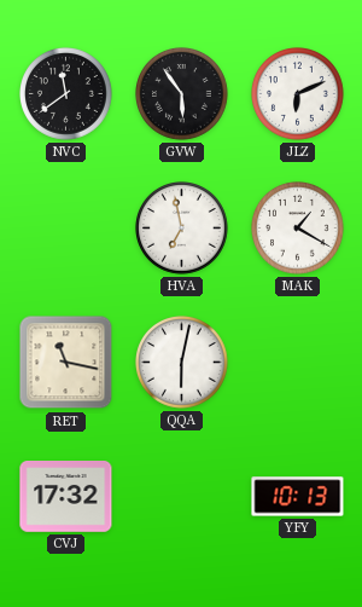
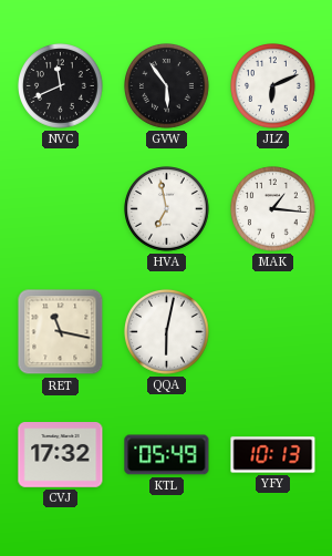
NVC: 11:39 -> 11:41
MAK: 1:20 -> 1:16
KTL: none -> 05:49
